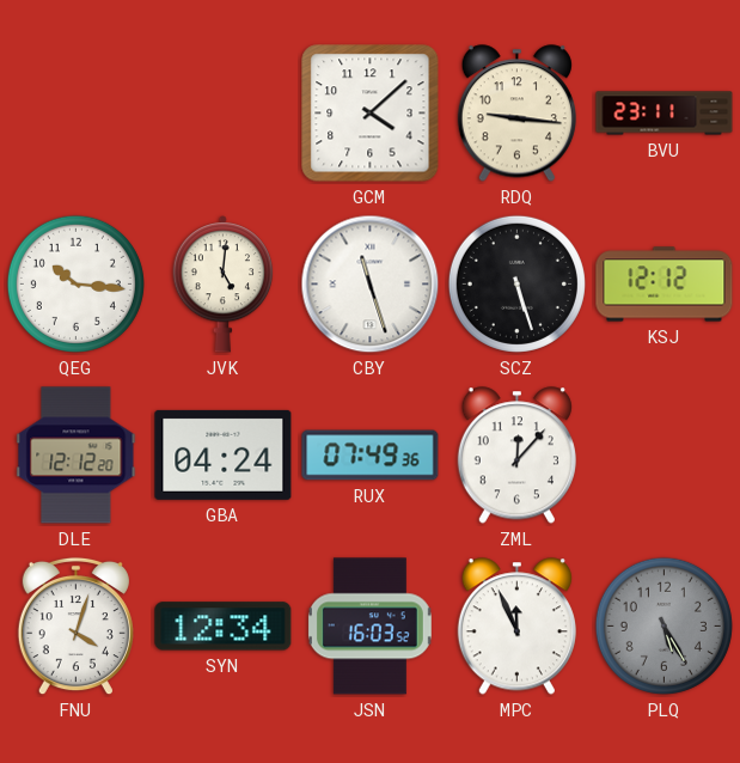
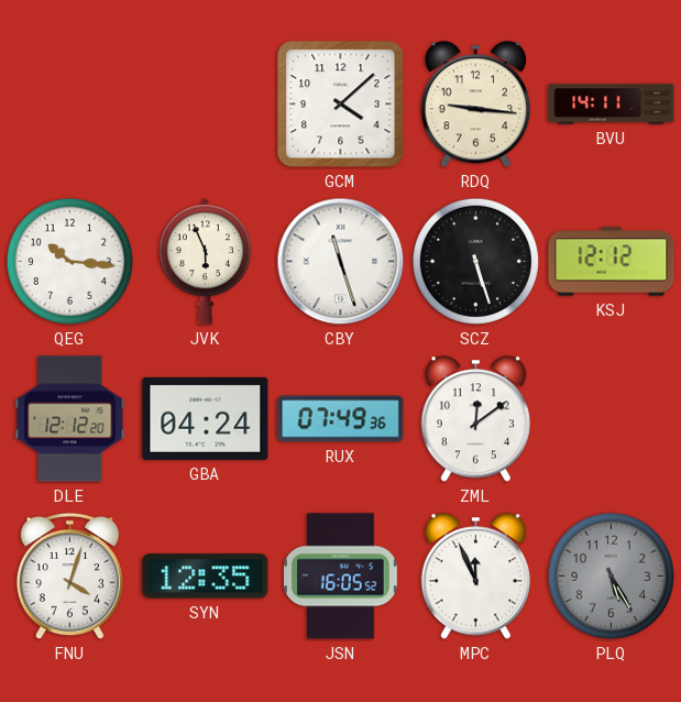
BVU: 23:11 -> 14:11
JVK: 5:01 -> 5:56
ZML: 12:07 -> 12:09
SYN: 12:34 -> 12:35
JSN: 16:03 -> 16:05
